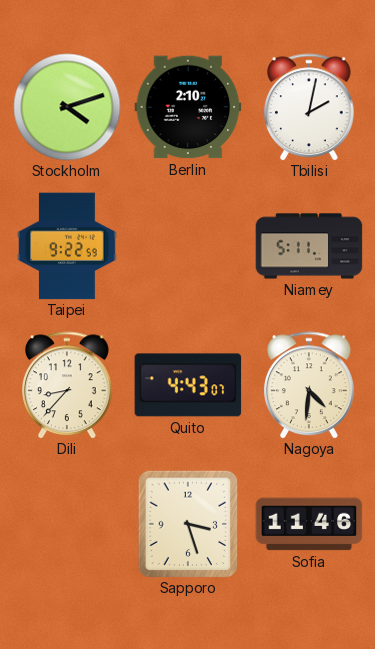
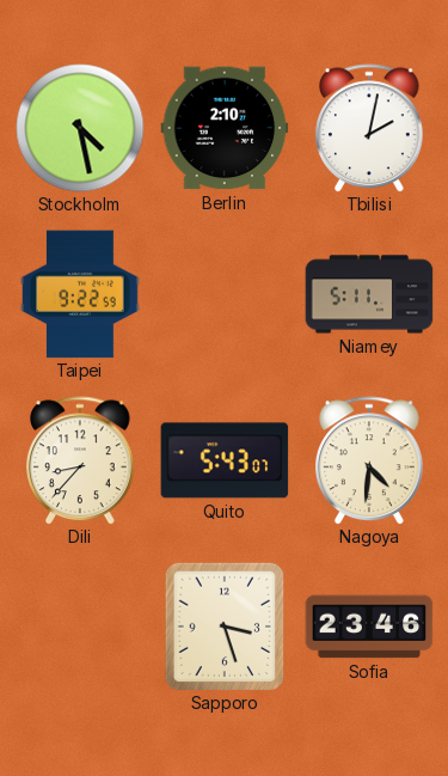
Stockholm: 4:12 -> 4:28
Quito: 4:43 -> 5:43
Sofia: 11:46 -> 23:46
